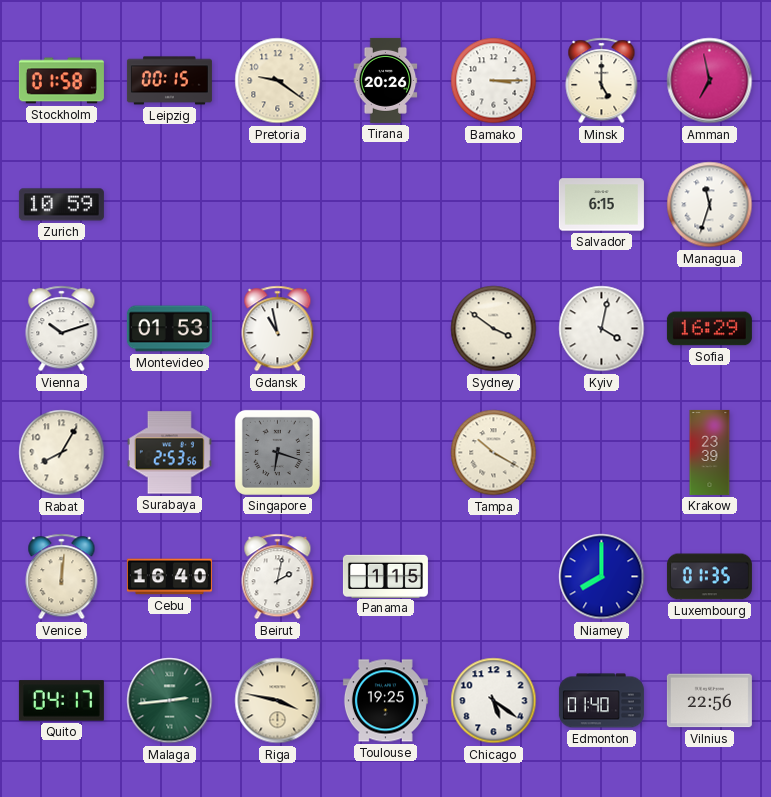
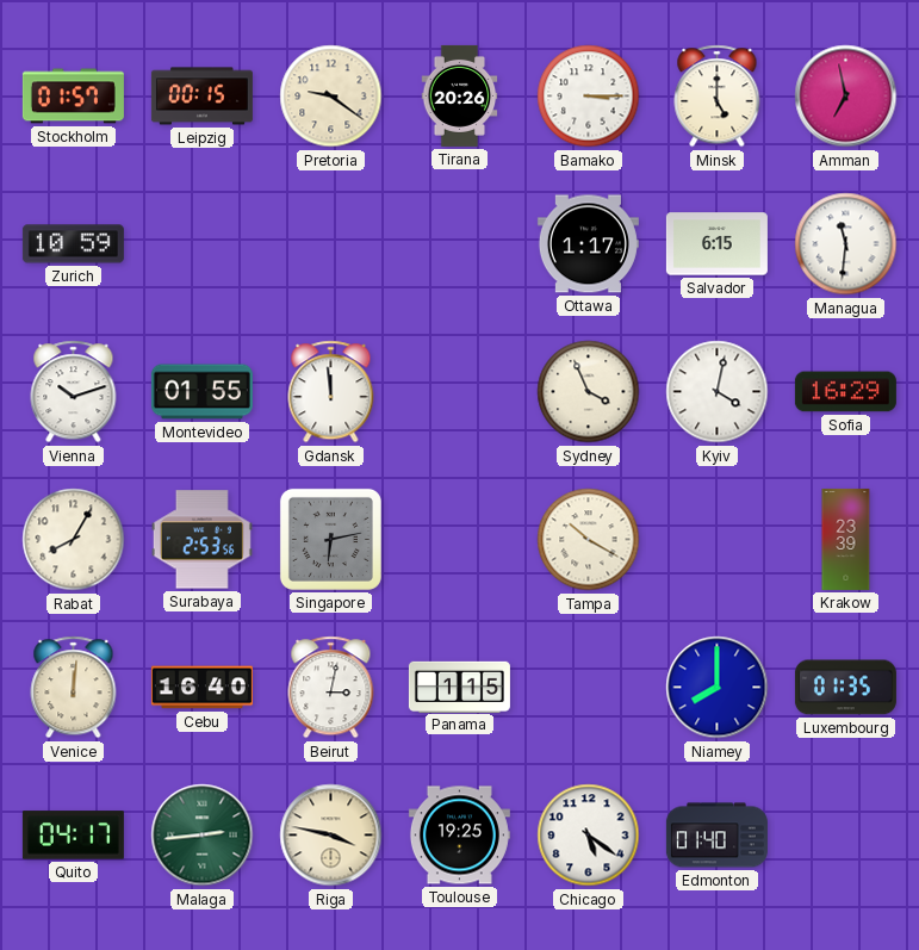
Stockholm: 01:58 -> 01:57
Ottawa: none -> 1:17
Managua: 11:33 -> 11:31
Montevideo: 01:53 -> 01:55
Gdansk: 10:58 -> 11:59
Sydney: 3:51 -> 3:56
Singapore: 6:18 -> 6:13
Beirut: 2:02 -> 3:02
Vilnius: 22:56 -> none
